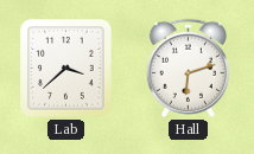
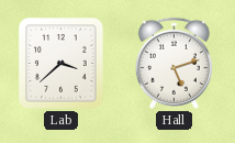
Hall: 6:12 -> 5:12
